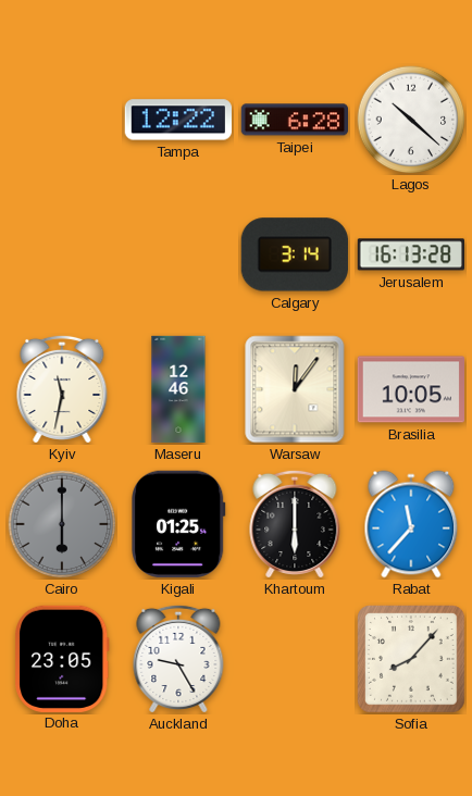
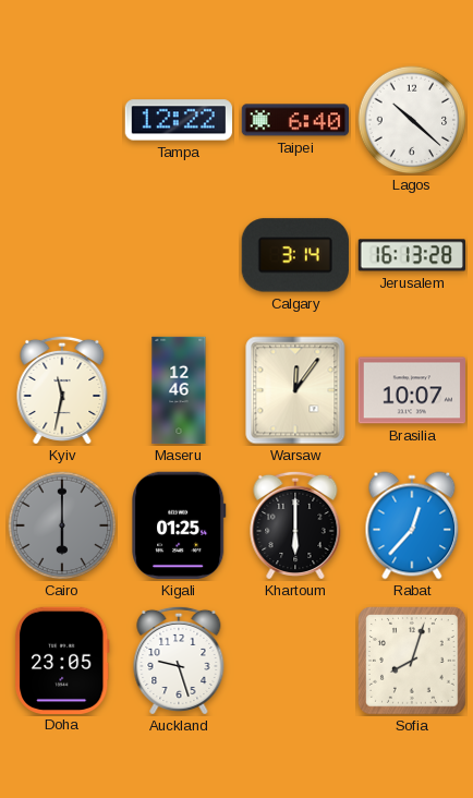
Taipei: 6:28 -> 6:40
Brasilia: 10:05 -> 10:07
Rabat: 11:37 -> 12:37
Auckland: 9:25 -> 9:27
Sofia: 8:07 -> 8:03
